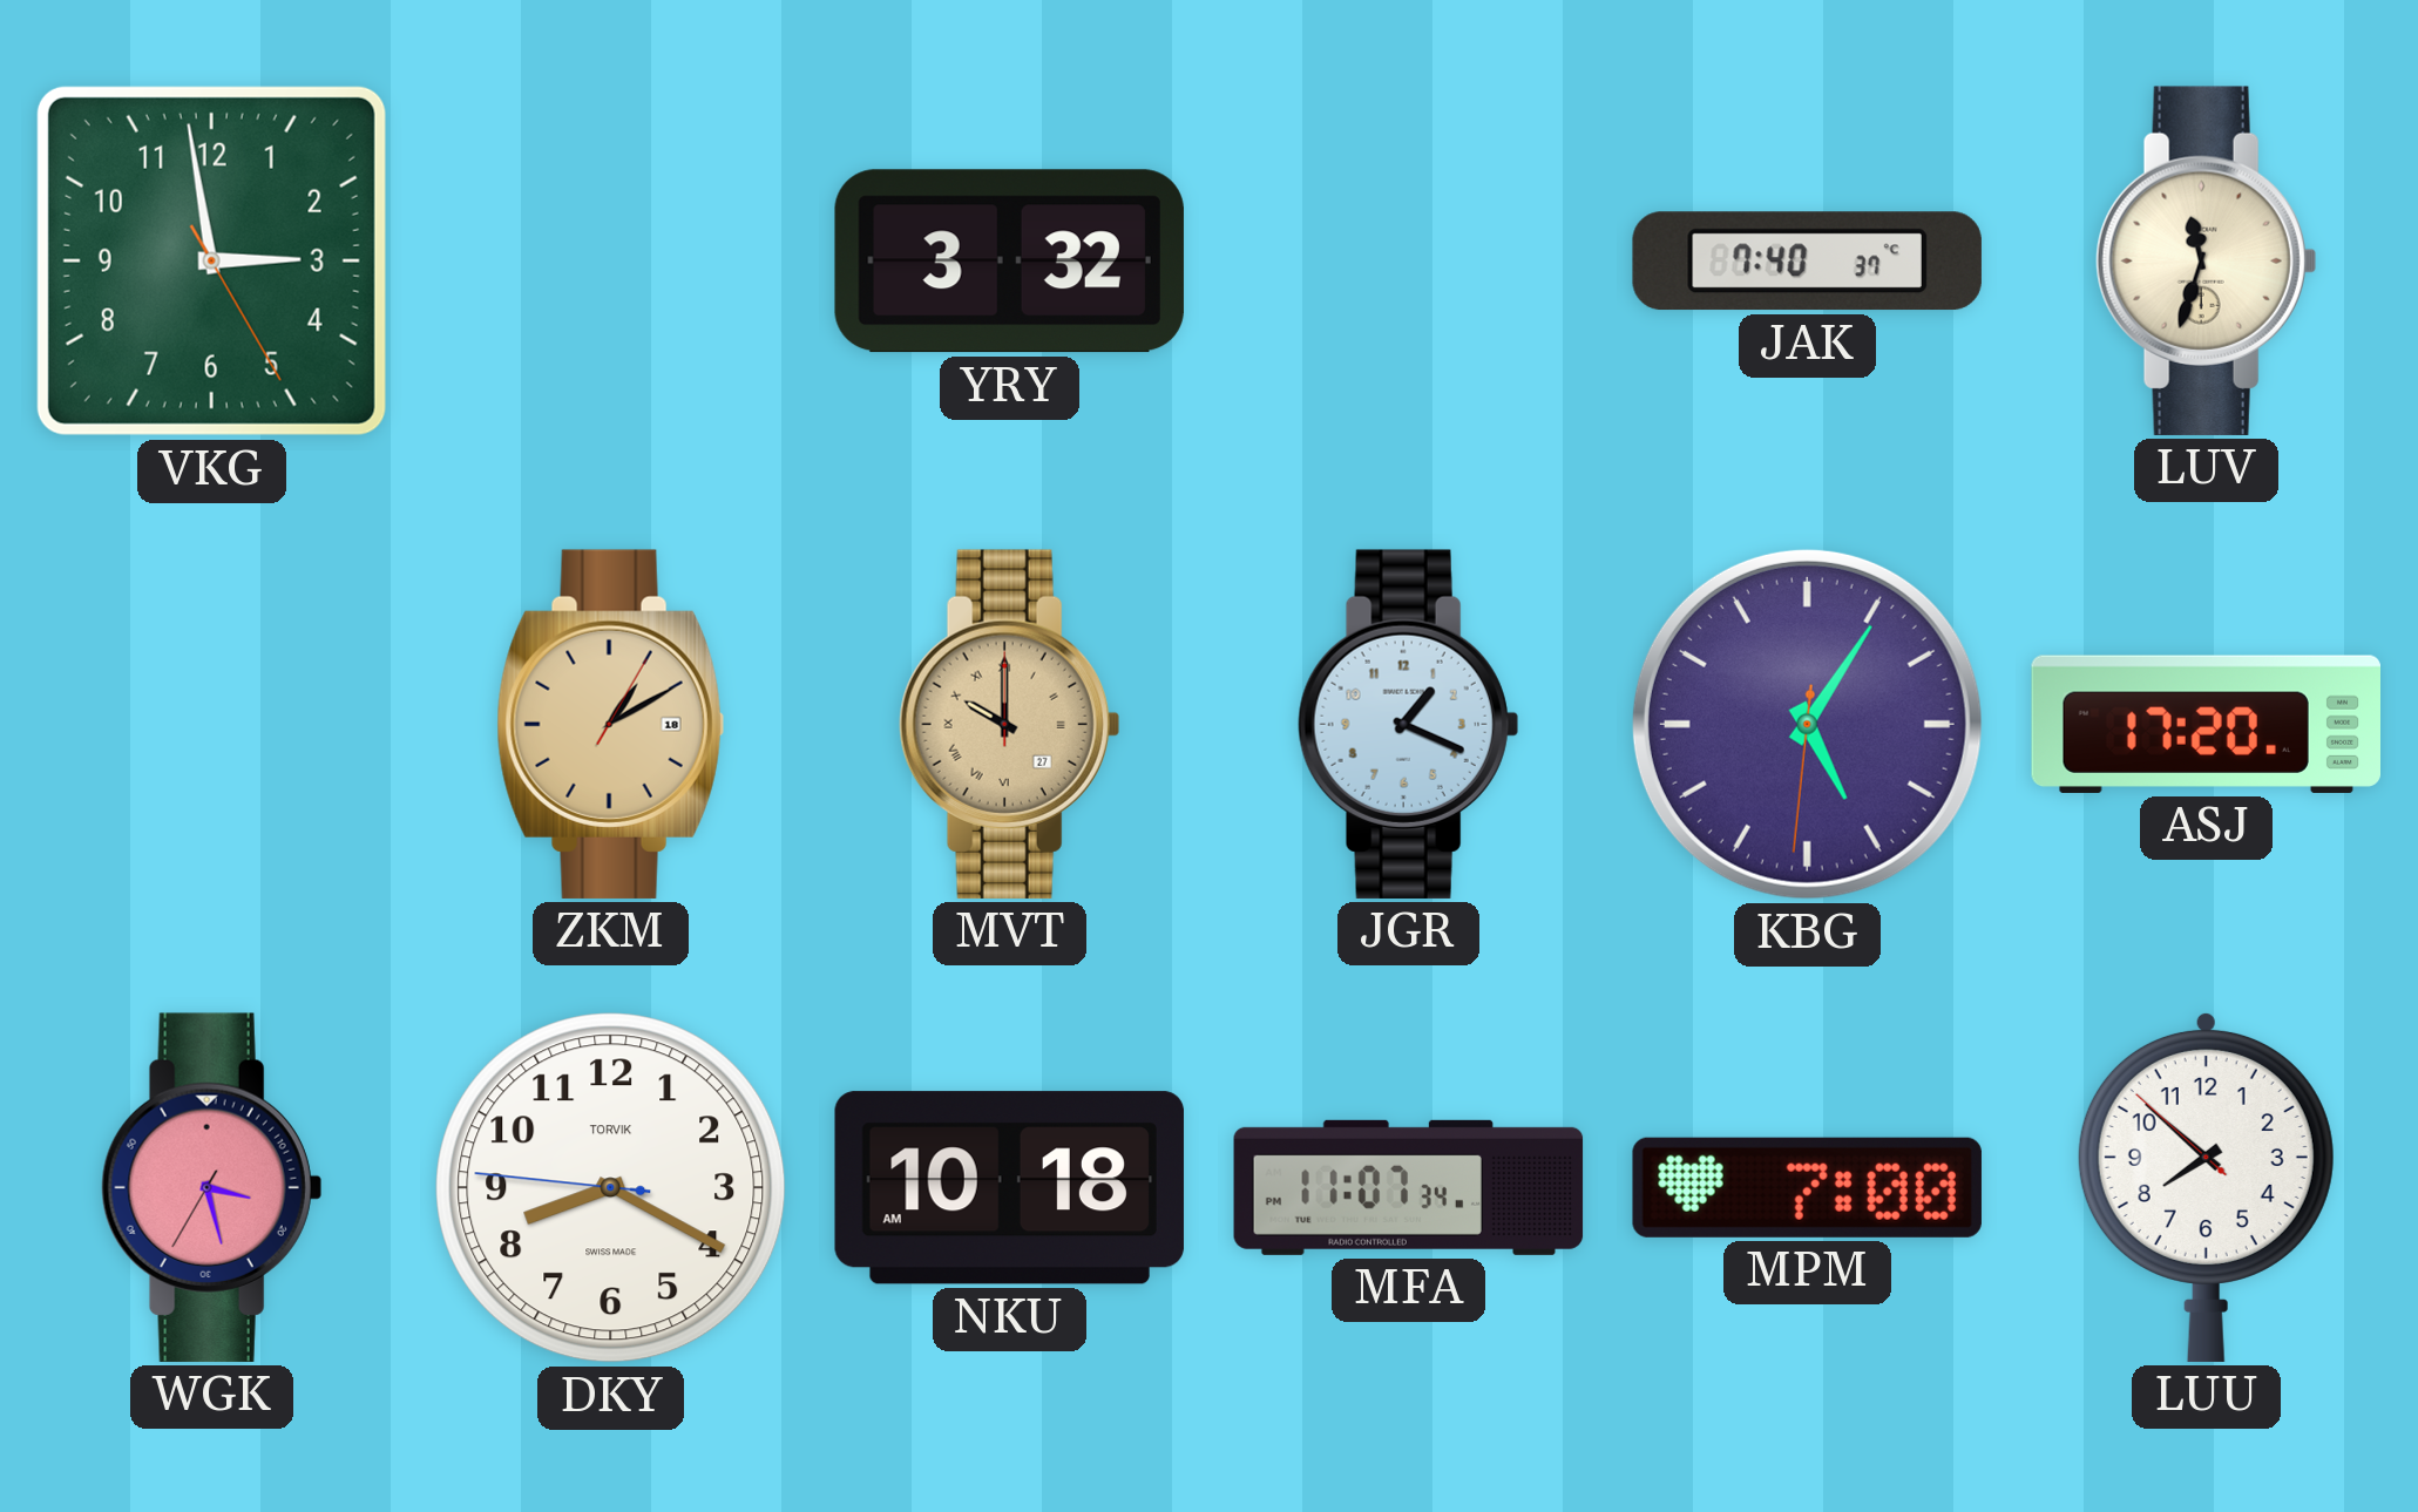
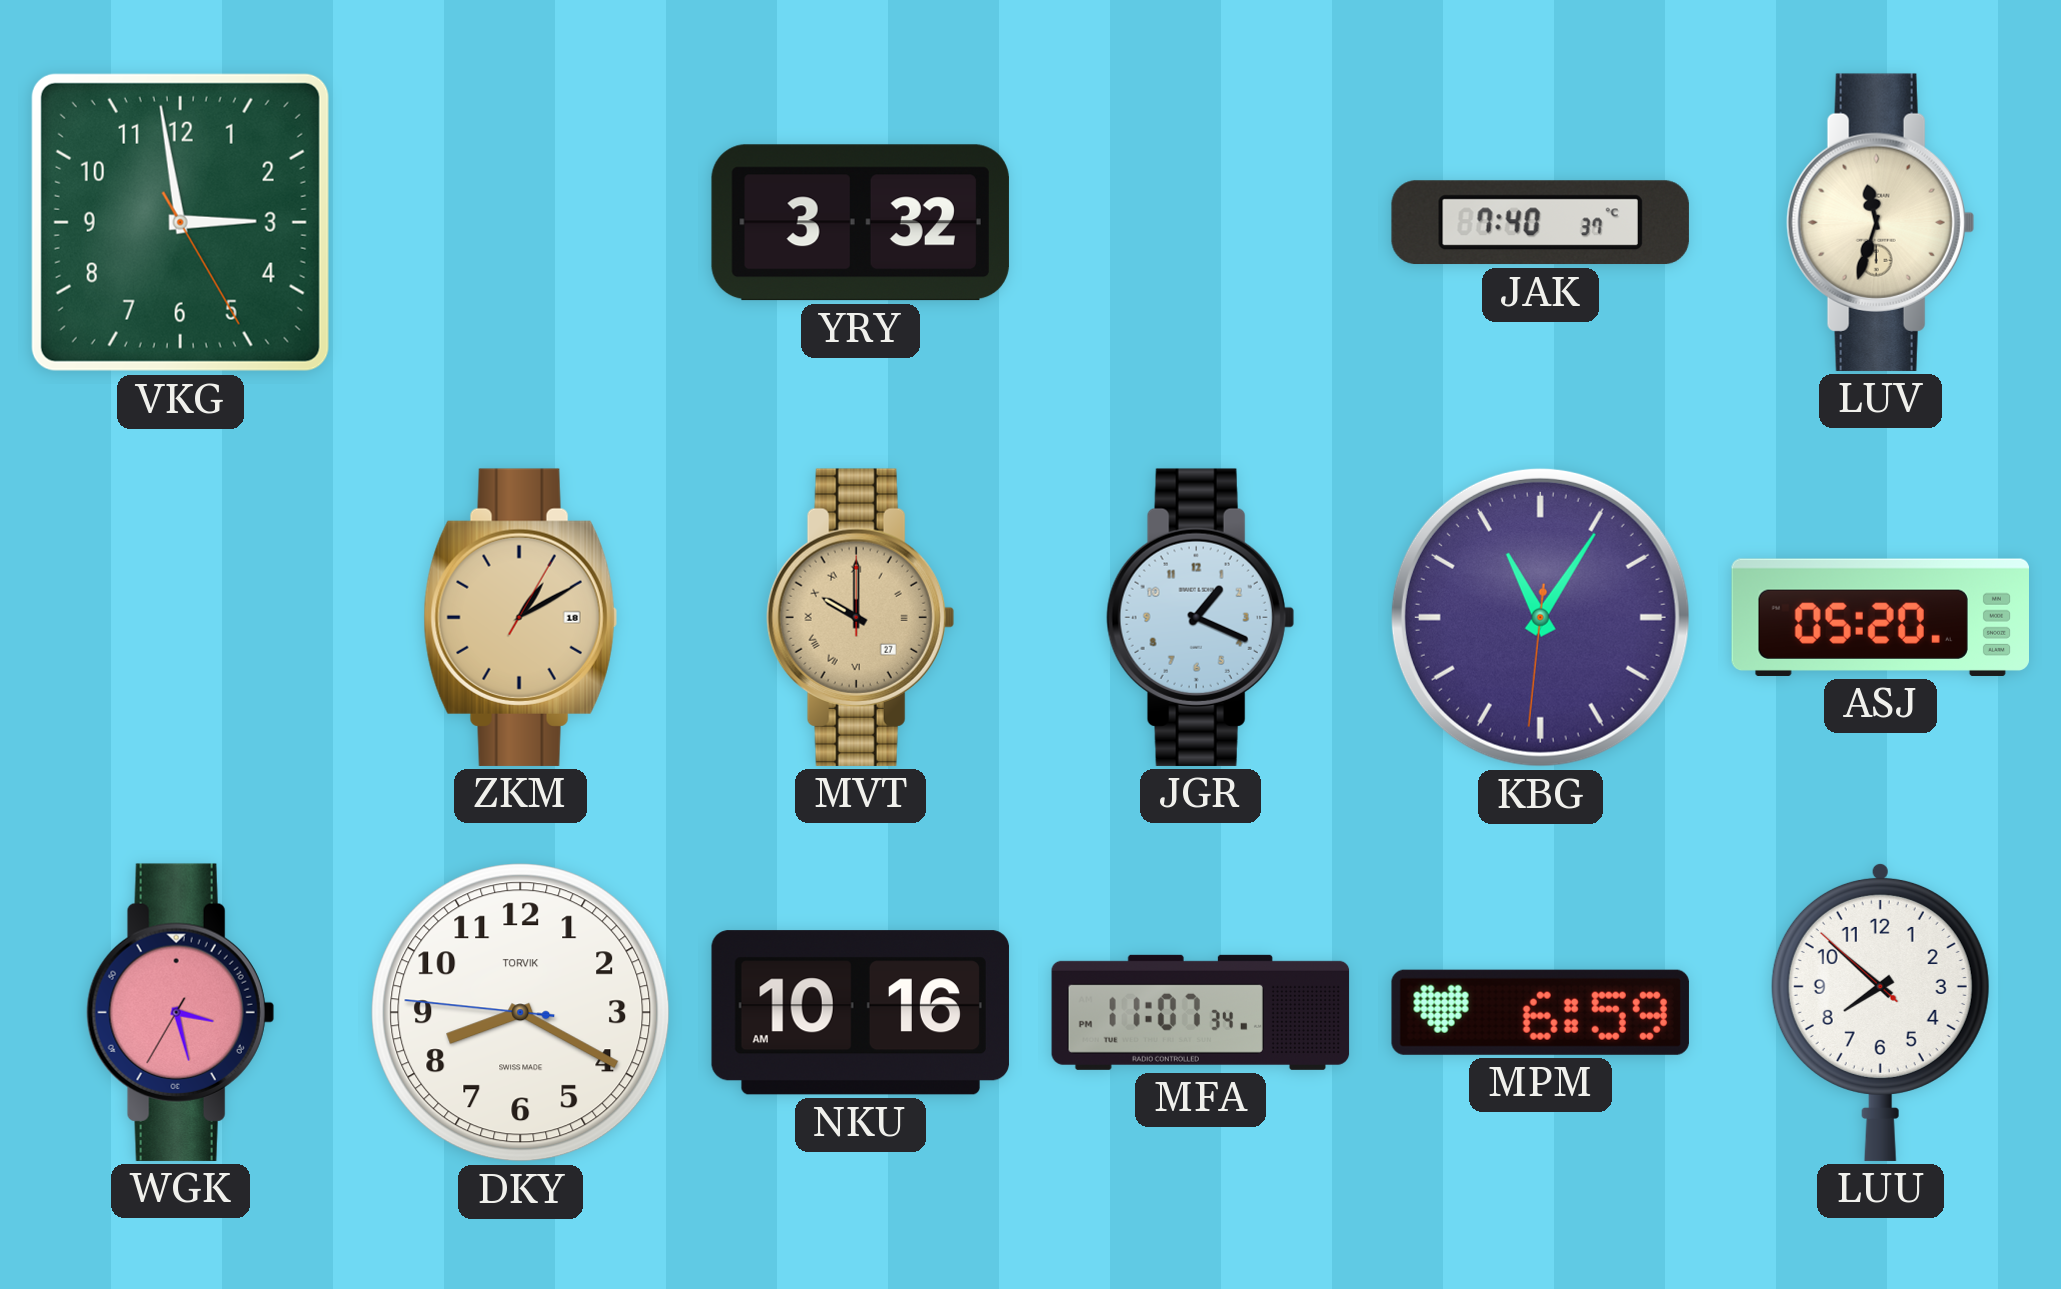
KBG: 5:05 -> 11:05
ASJ: 17:20 -> 05:20
NKU: 10:18 -> 10:16
MPM: 7:00 -> 6:59
